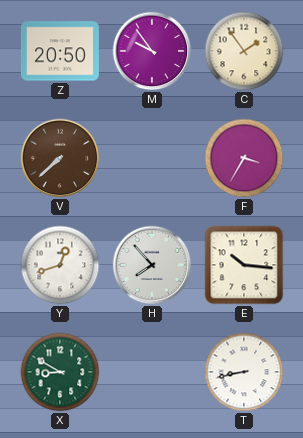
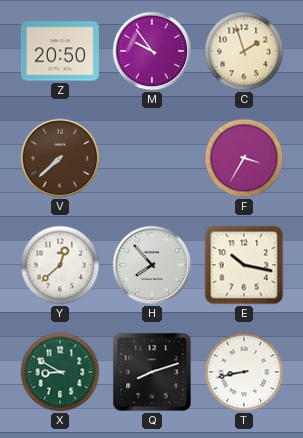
C: 1:54 -> 1:57
Y: 12:42 -> 12:38
E: 10:16 -> 10:17
Q: none -> 8:12
